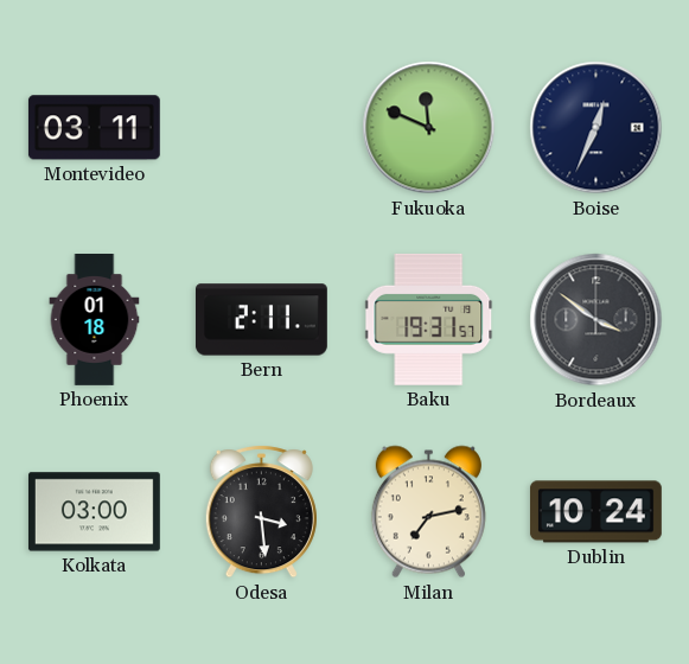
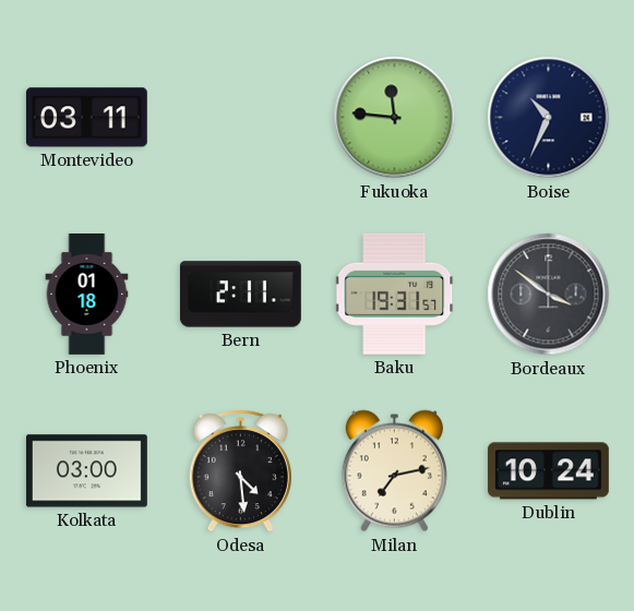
Fukuoka: 11:49 -> 11:46
Boise: 12:34 -> 10:34
Odesa: 3:29 -> 4:29
